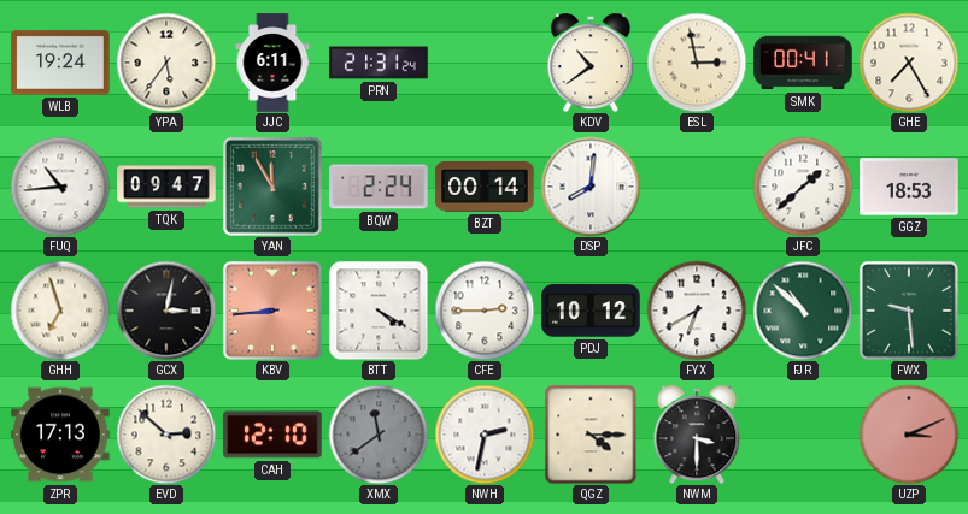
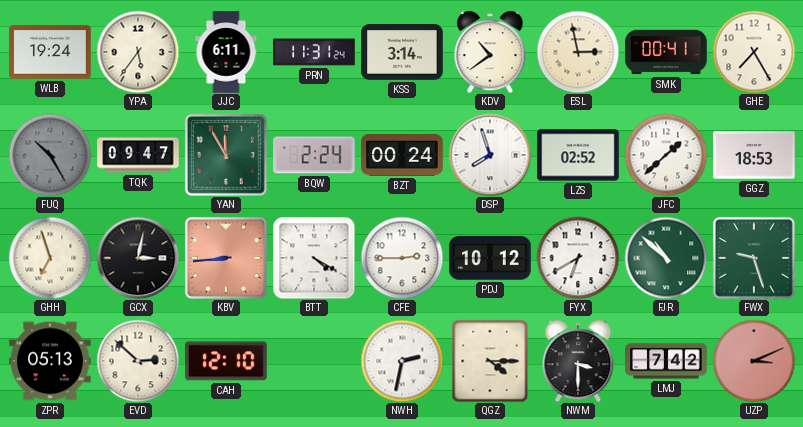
PRN: 21:31 -> 11:31
KSS: none -> 3:14
FUQ: 10:44 -> 10:25
FUQ dial: white -> grey
BZT: 00:14 -> 00:24
DSP: 8:01 -> 7:57
LZS: none -> 02:52
FWX: 9:29 -> 9:27
ZPR: 17:13 -> 05:13
XMX: 11:39 -> none
LMJ: none -> 7:42
